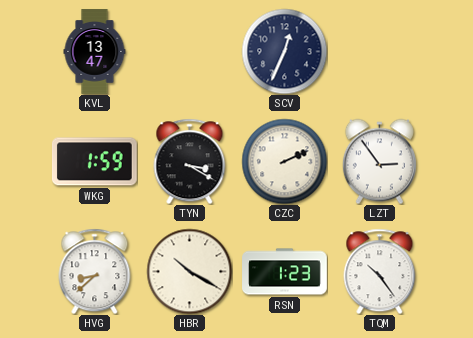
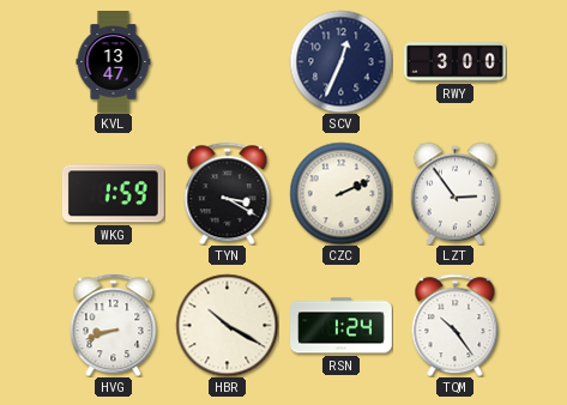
RWY: none -> 3:00
HVG: 8:38 -> 8:42
RSN: 1:23 -> 1:24
